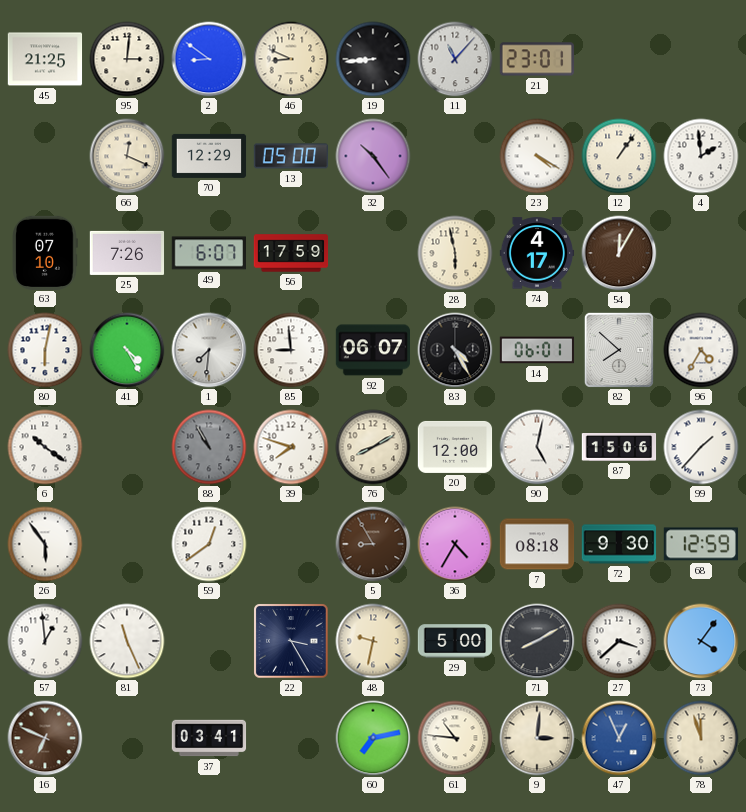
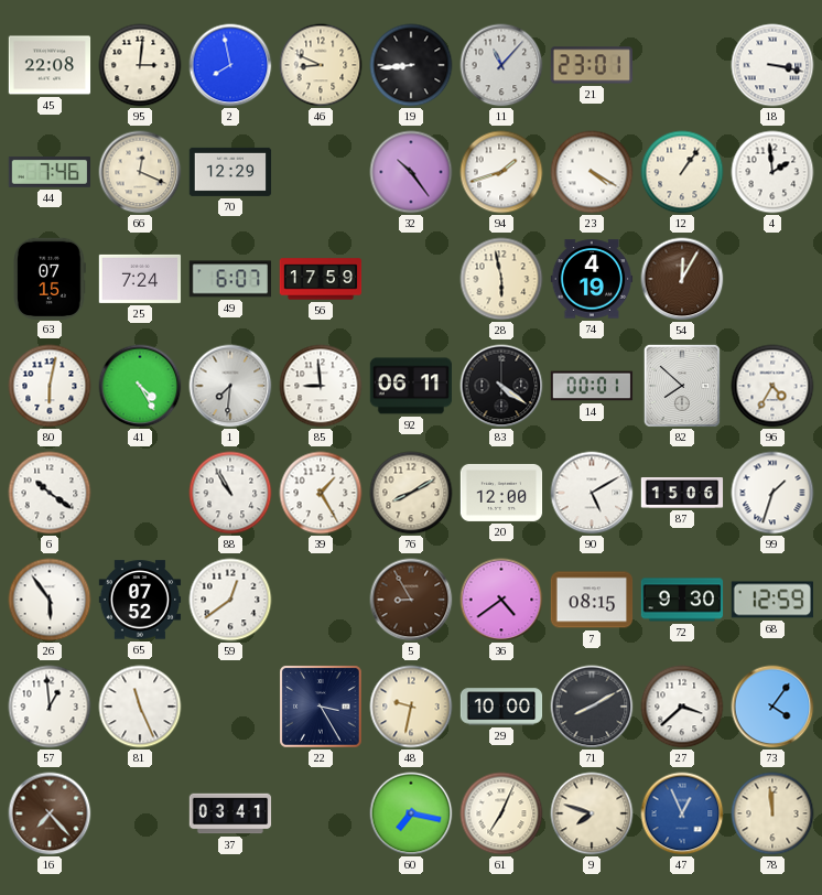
45: 21:25 -> 22:08
2: 8:51 -> 7:58
18: none -> 3:17
44: none -> 7:46
13: 05:00 -> none
94: none -> 1:42
63: 07:10 -> 07:15
25: 7:26 -> 7:24
74: 4:17 -> 4:19
92: 06:07 -> 06:11
83: 4:25 -> 4:21
14: 06:01 -> 00:01
88 dial: grey -> white
39: 7:48 -> 1:25
90: 5:02 -> 5:10
99: 1:37 -> 1:33
65: none -> 07:52
36: 4:35 -> 4:39
7: 08:18 -> 08:15
29: 5:00 -> 10:00
16: 6:49 -> 7:23
60: 7:13 -> 7:17
61: 10:46 -> 7:04
9: 3:01 -> 7:48
78: 11:57 -> 11:59
